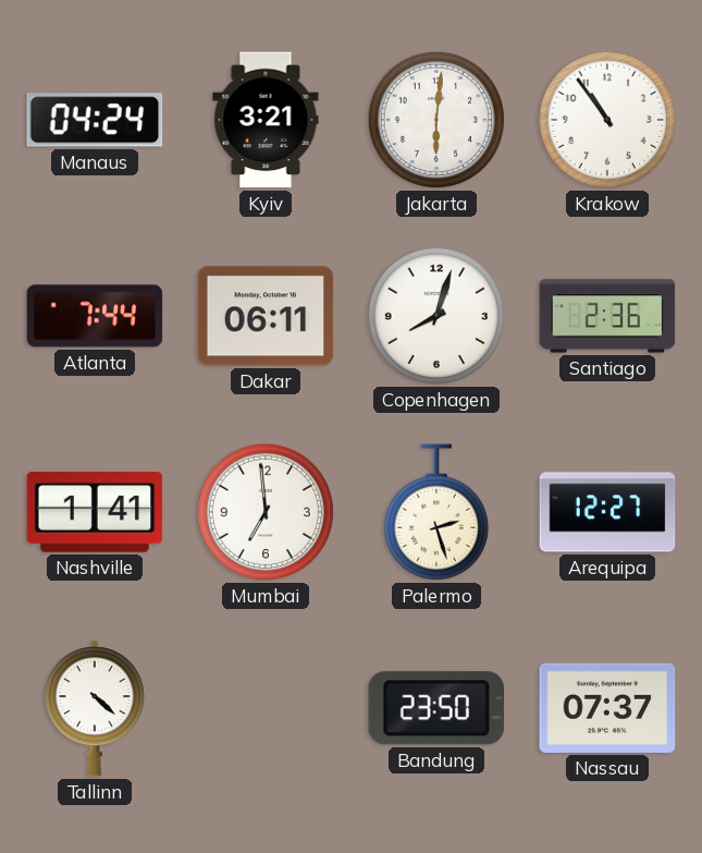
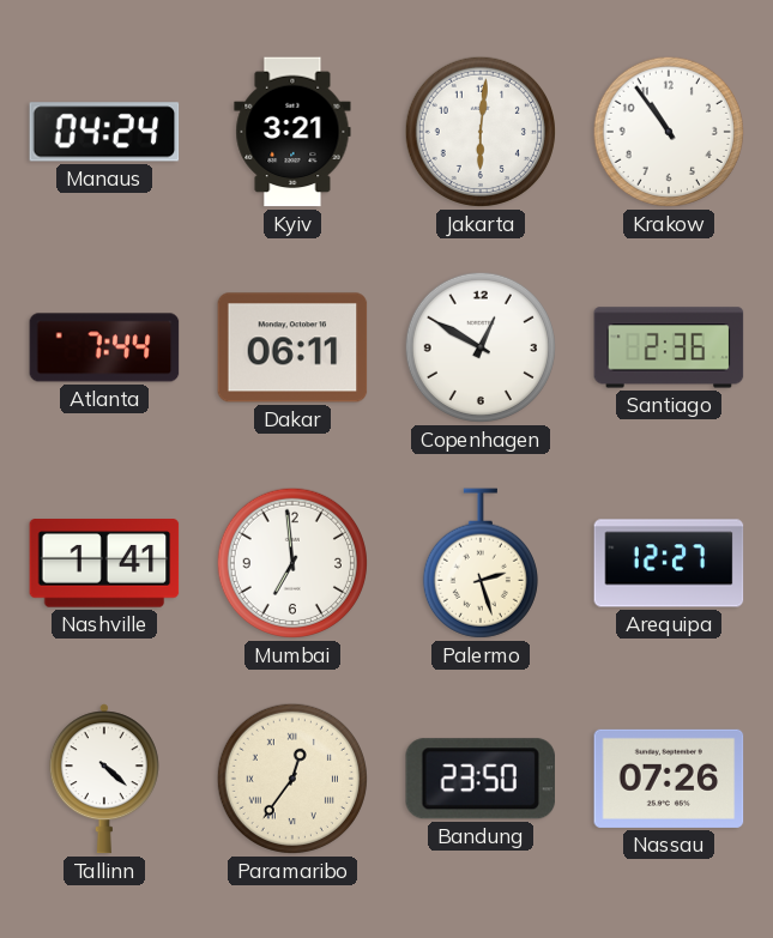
Copenhagen: 8:03 -> 12:50
Paramaribo: none -> 12:36
Nassau: 07:37 -> 07:26
